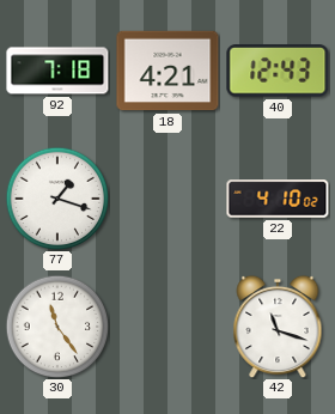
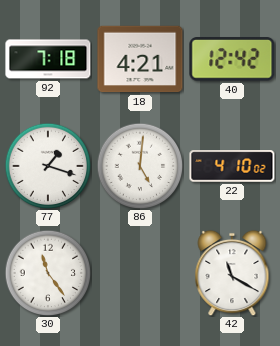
40: 12:43 -> 12:42
86: none -> 5:01
42: 11:18 -> 11:20
